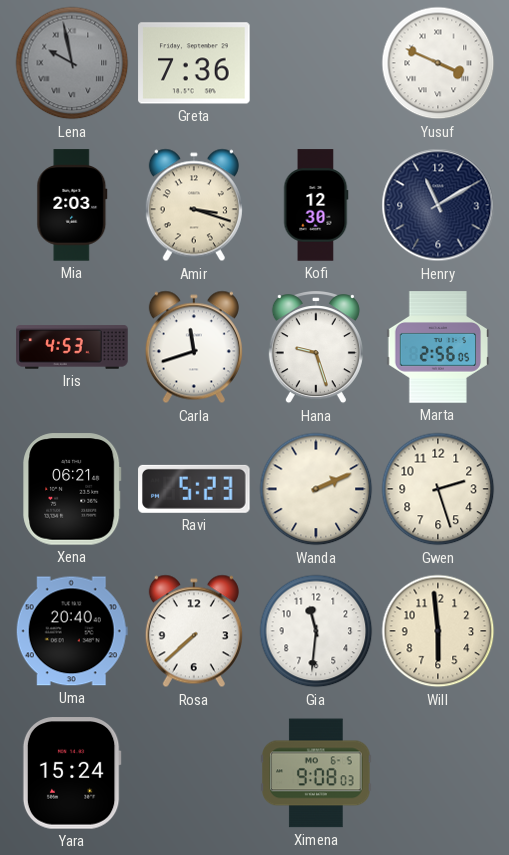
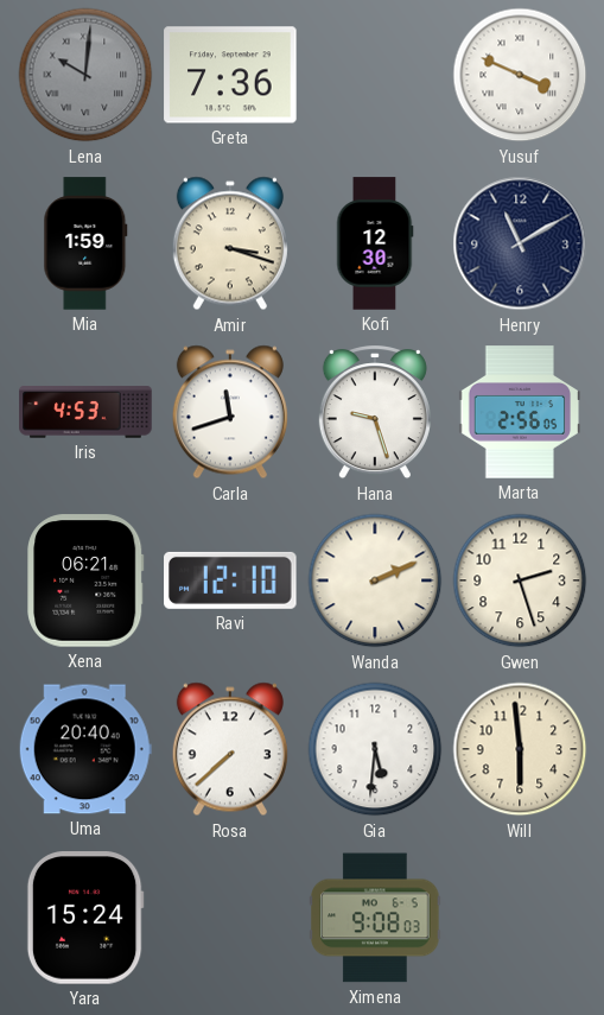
Lena: 9:58 -> 10:01
Mia: 2:03 -> 1:59
Ravi: 5:23 -> 12:10
Gia: 11:31 -> 5:31
